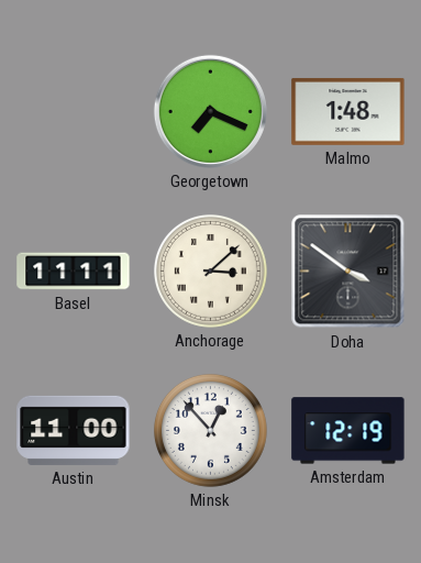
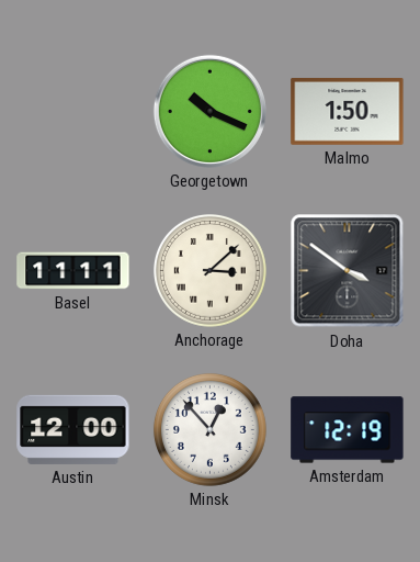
Georgetown: 7:19 -> 10:19
Malmo: 1:48 -> 1:50
Austin: 11:00 -> 12:00
